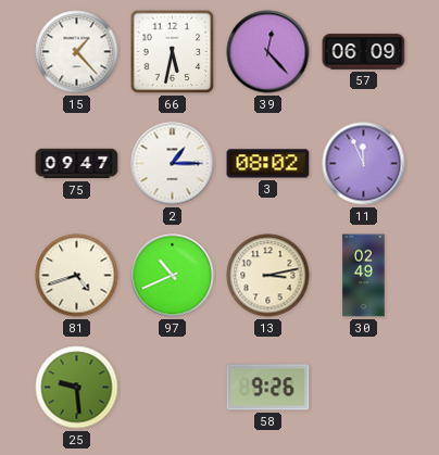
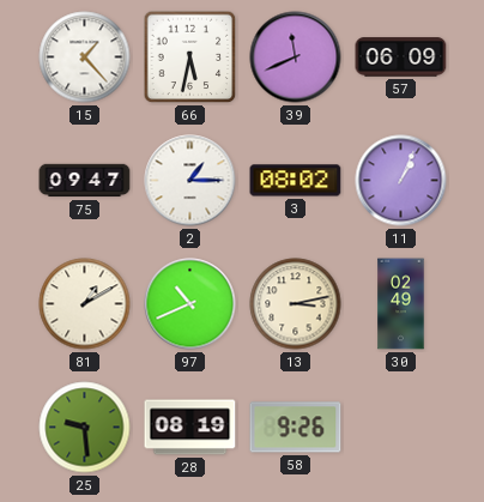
39: 12:23 -> 11:41
11: 11:56 -> 1:04
81: 4:42 -> 1:10
28: none -> 08:19
